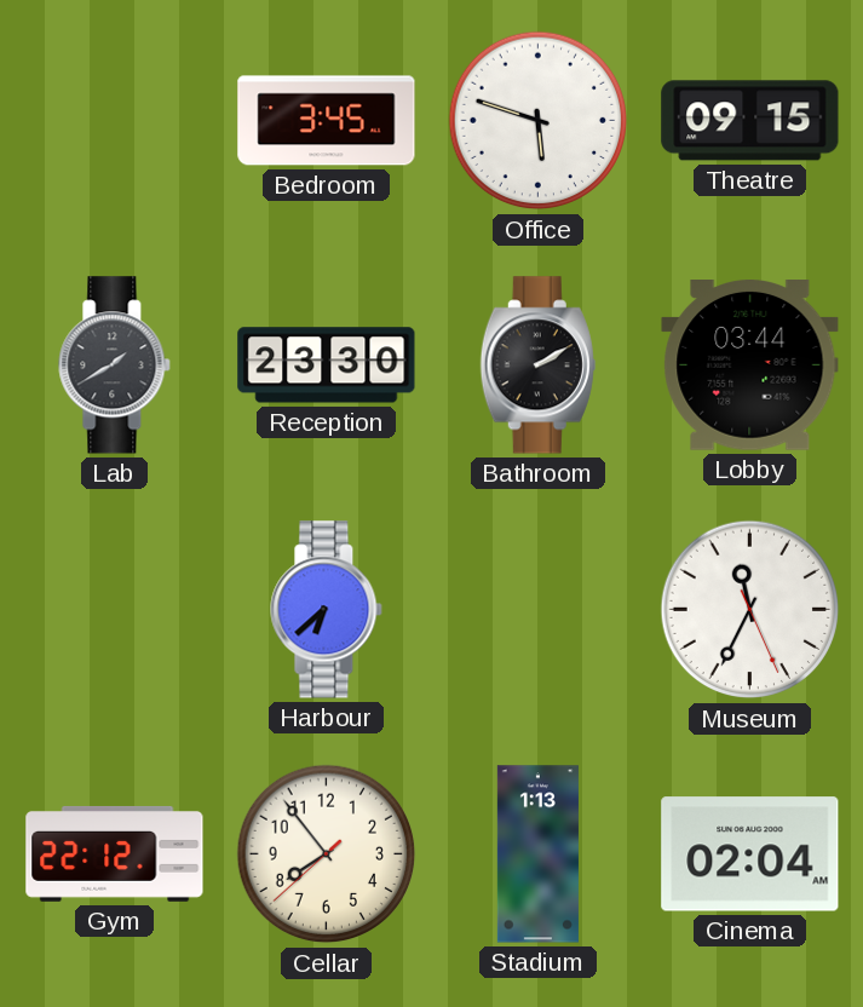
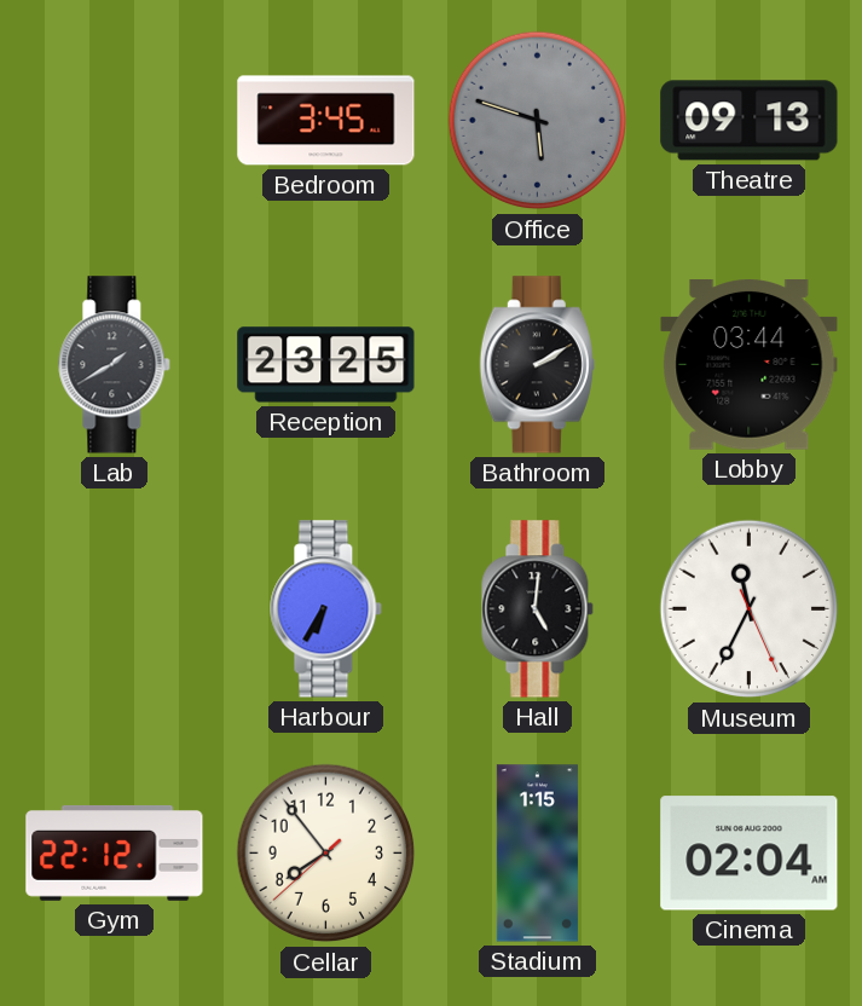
Office dial: white -> grey
Theatre: 09:15 -> 09:13
Reception: 23:30 -> 23:25
Harbour: 6:38 -> 6:35
Hall: none -> 5:01
Stadium: 1:13 -> 1:15
